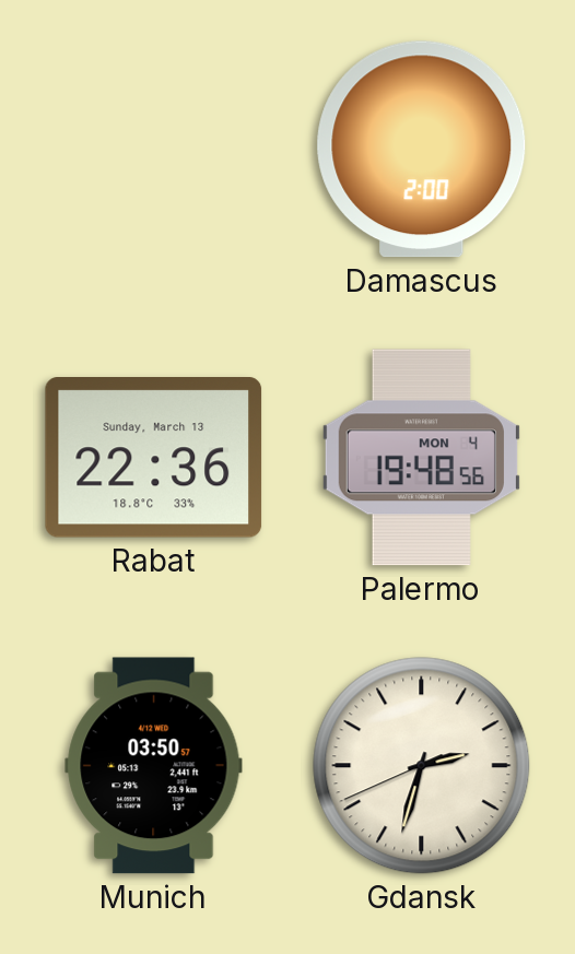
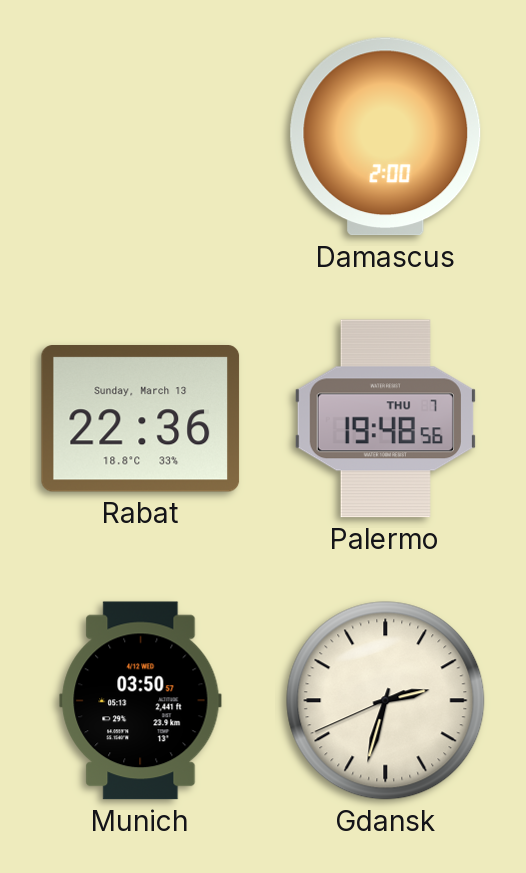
Palermo date: MON 4 -> THU 7
